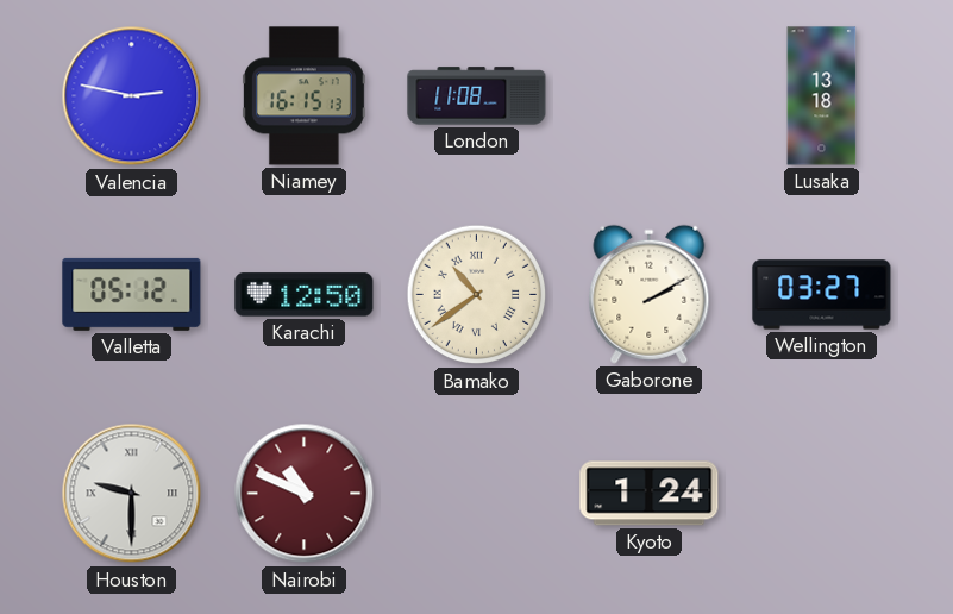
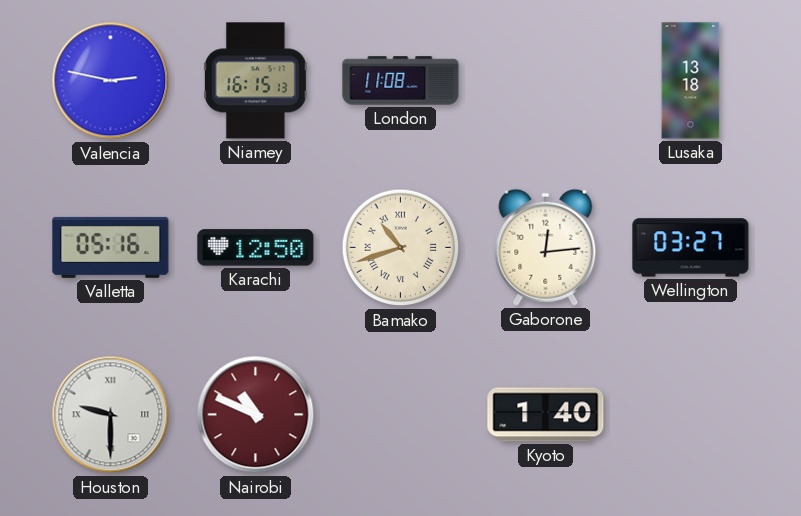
Valletta: 05:12 -> 05:16
Bamako: 10:39 -> 10:42
Gaborone: 2:10 -> 12:14
Kyoto: 1:24 -> 1:40
